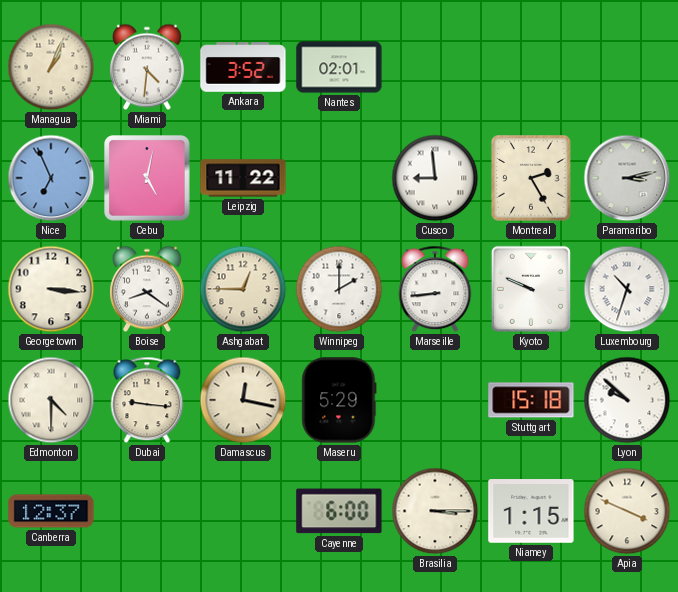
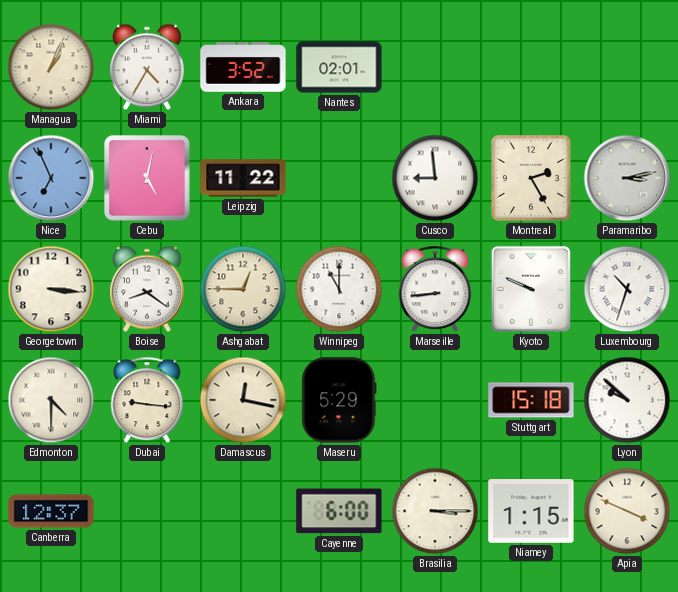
Miami: 4:31 -> 4:35
Winnipeg: 2:00 -> 11:00
